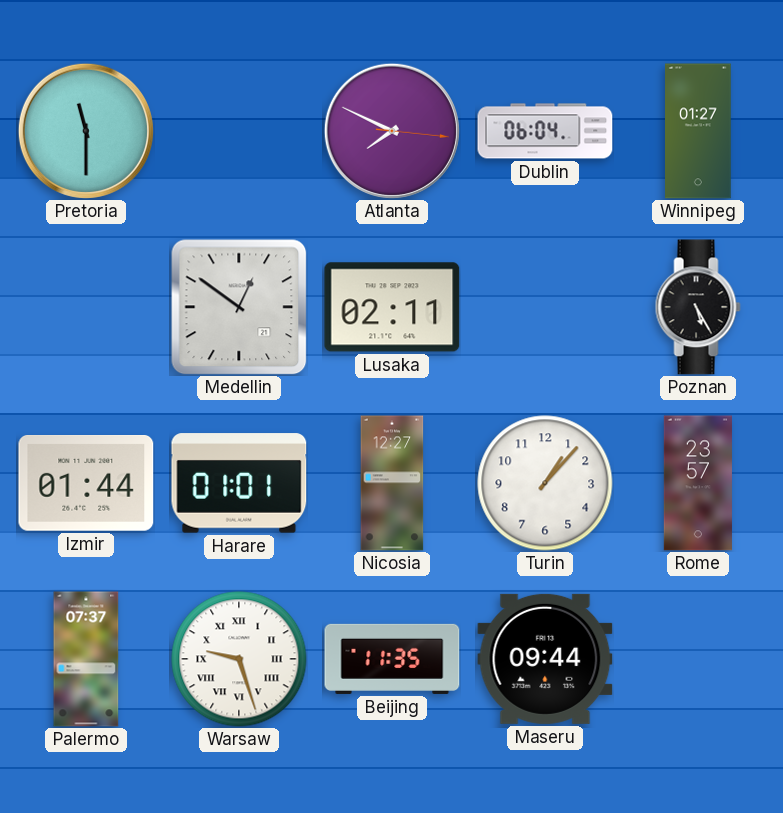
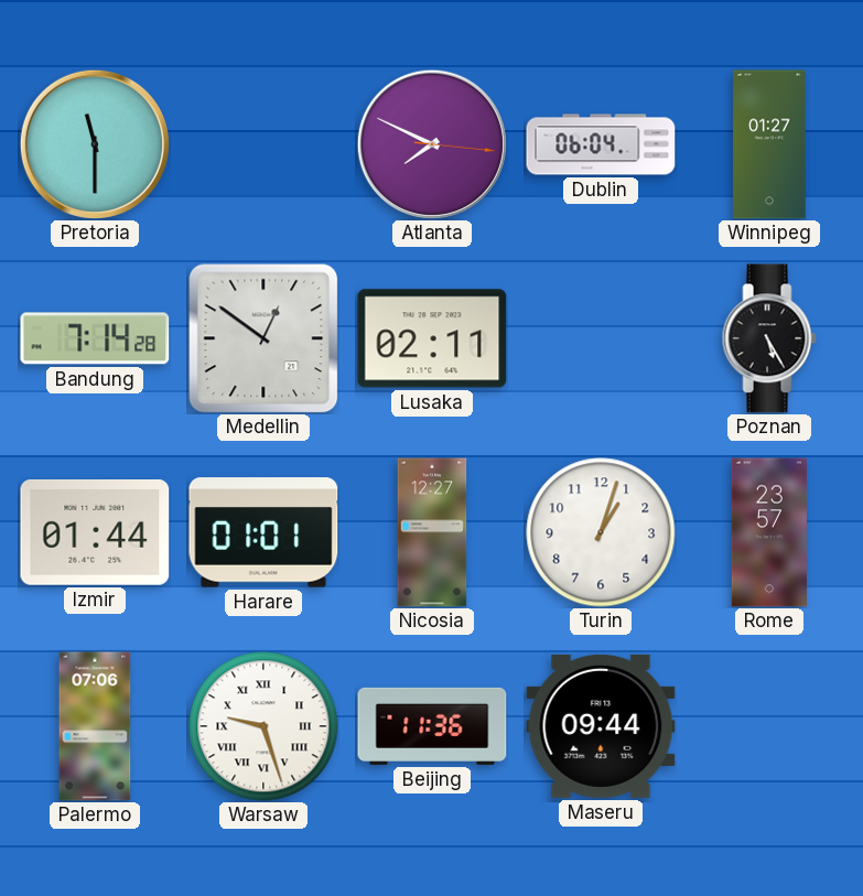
Bandung: none -> 7:14
Turin: 1:07 -> 1:03
Palermo: 07:37 -> 07:06
Beijing: 11:35 -> 11:36
